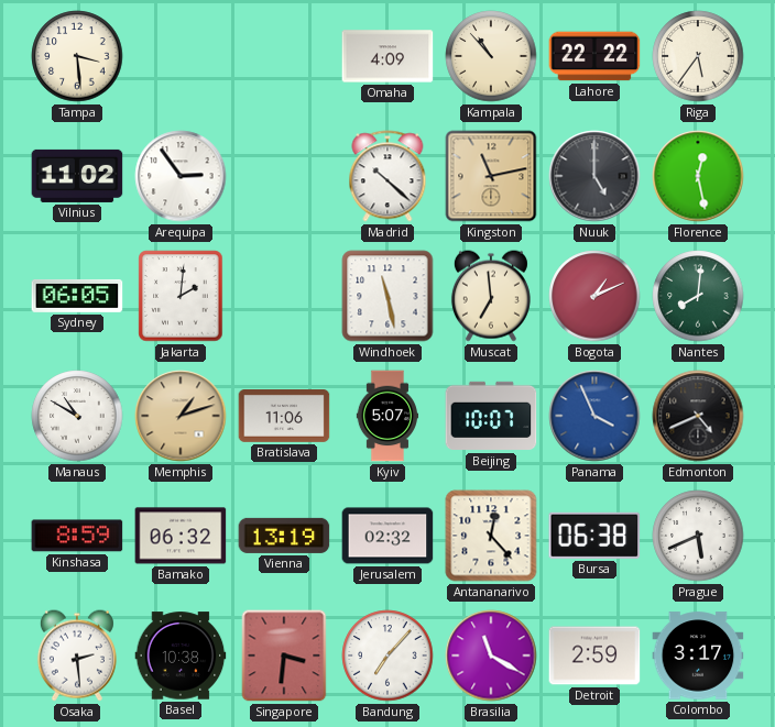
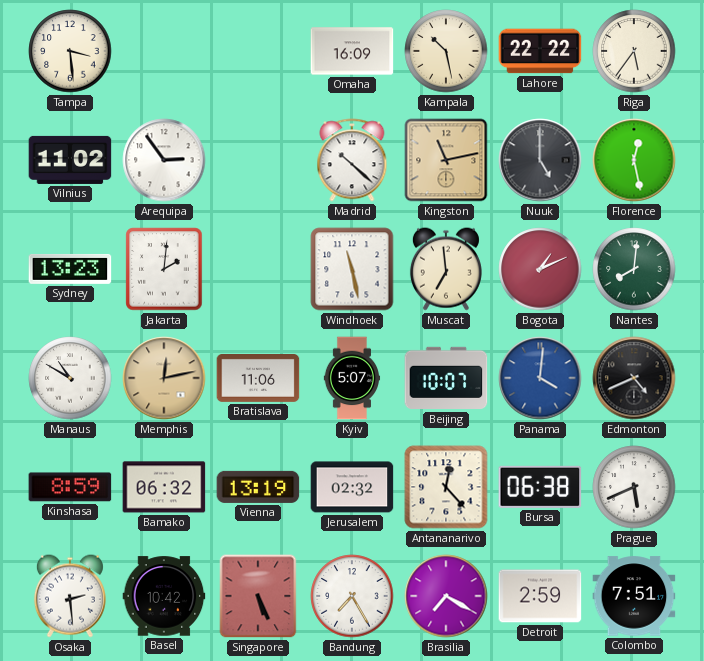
Omaha: 4:09 -> 16:09
Kampala: 10:53 -> 10:28
Sydney: 06:05 -> 13:23
Memphis: 1:12 -> 12:13
Panama: 3:56 -> 4:01
Basel: 10:38 -> 10:42
Singapore: 3:31 -> 5:26
Bandung: 7:07 -> 7:25
Brasilia: 11:20 -> 7:20
Colombo: 3:17 -> 7:51
